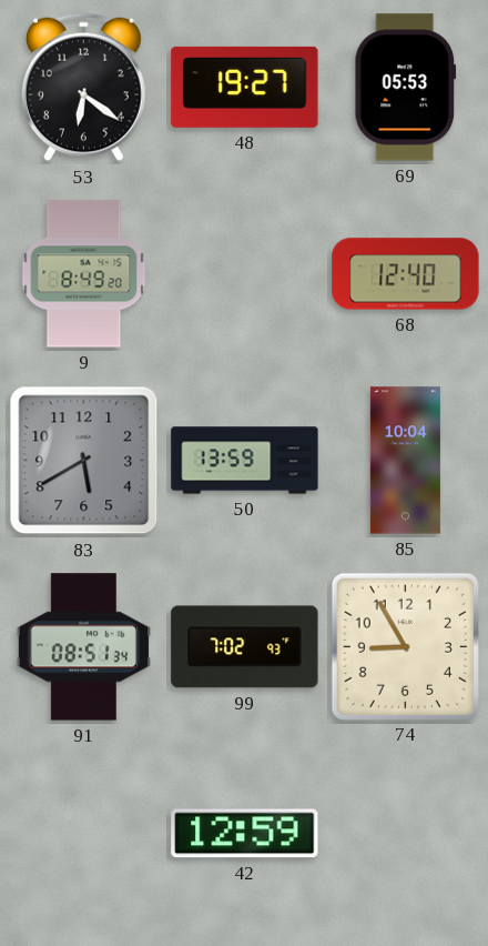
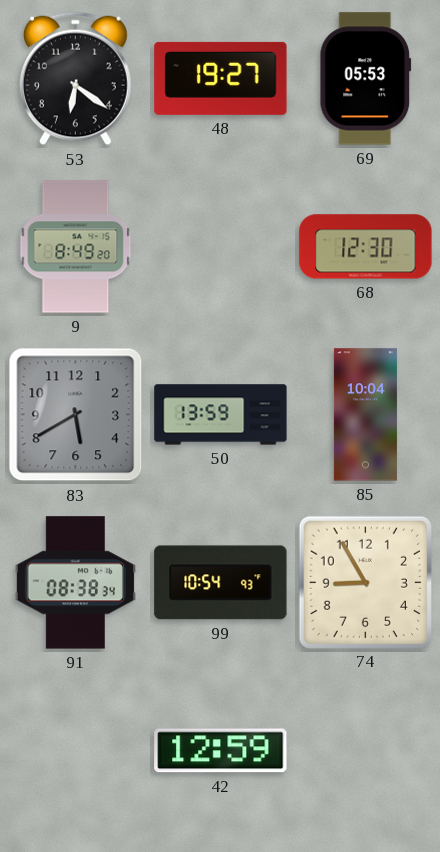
68: 12:40 -> 12:30
91: 08:51 -> 08:38
99: 7:02 -> 10:54
